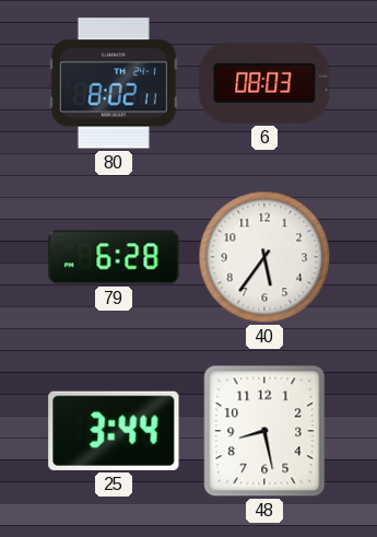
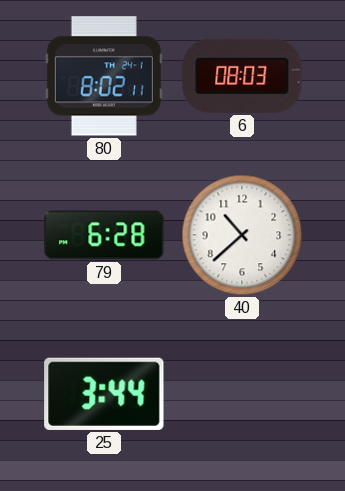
40: 5:36 -> 10:38
48: 8:28 -> none
